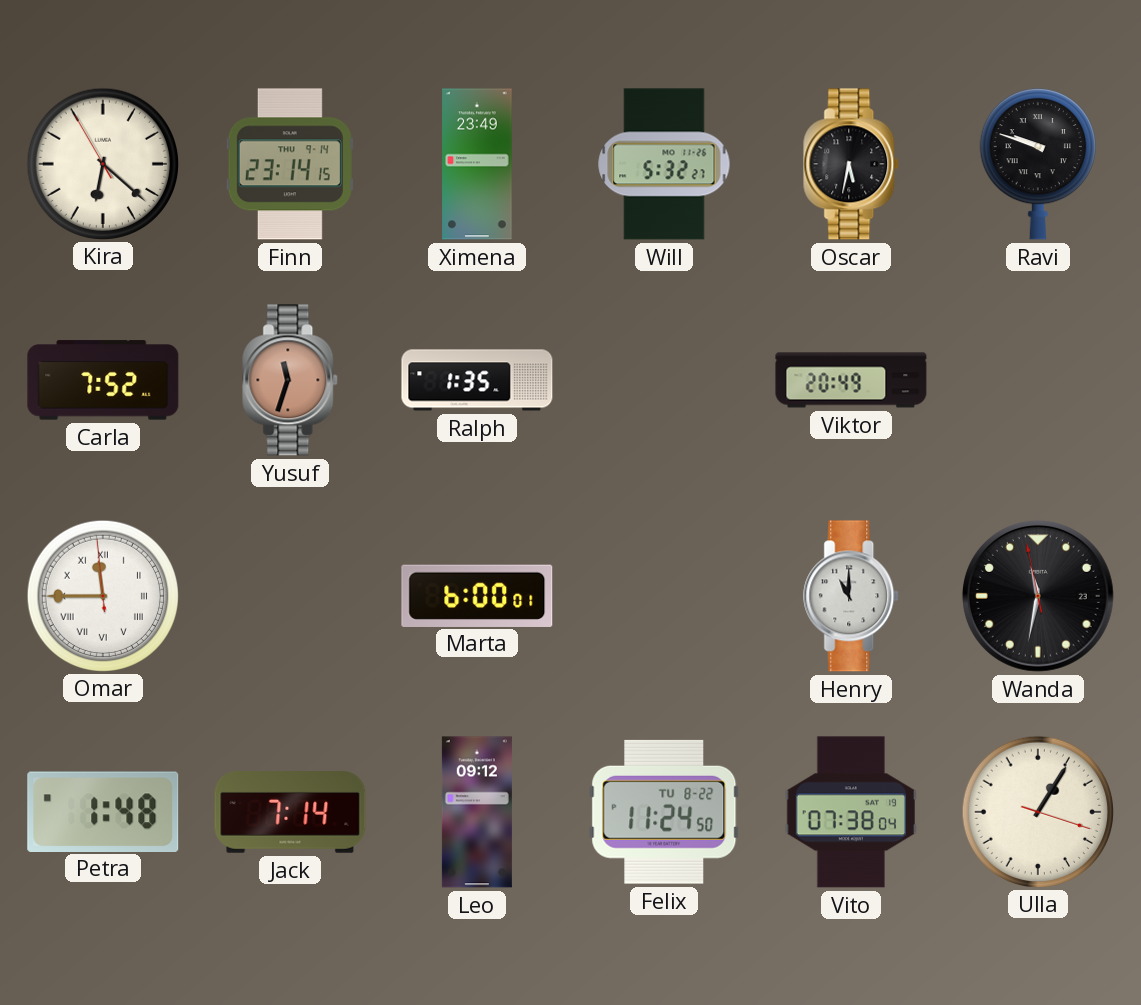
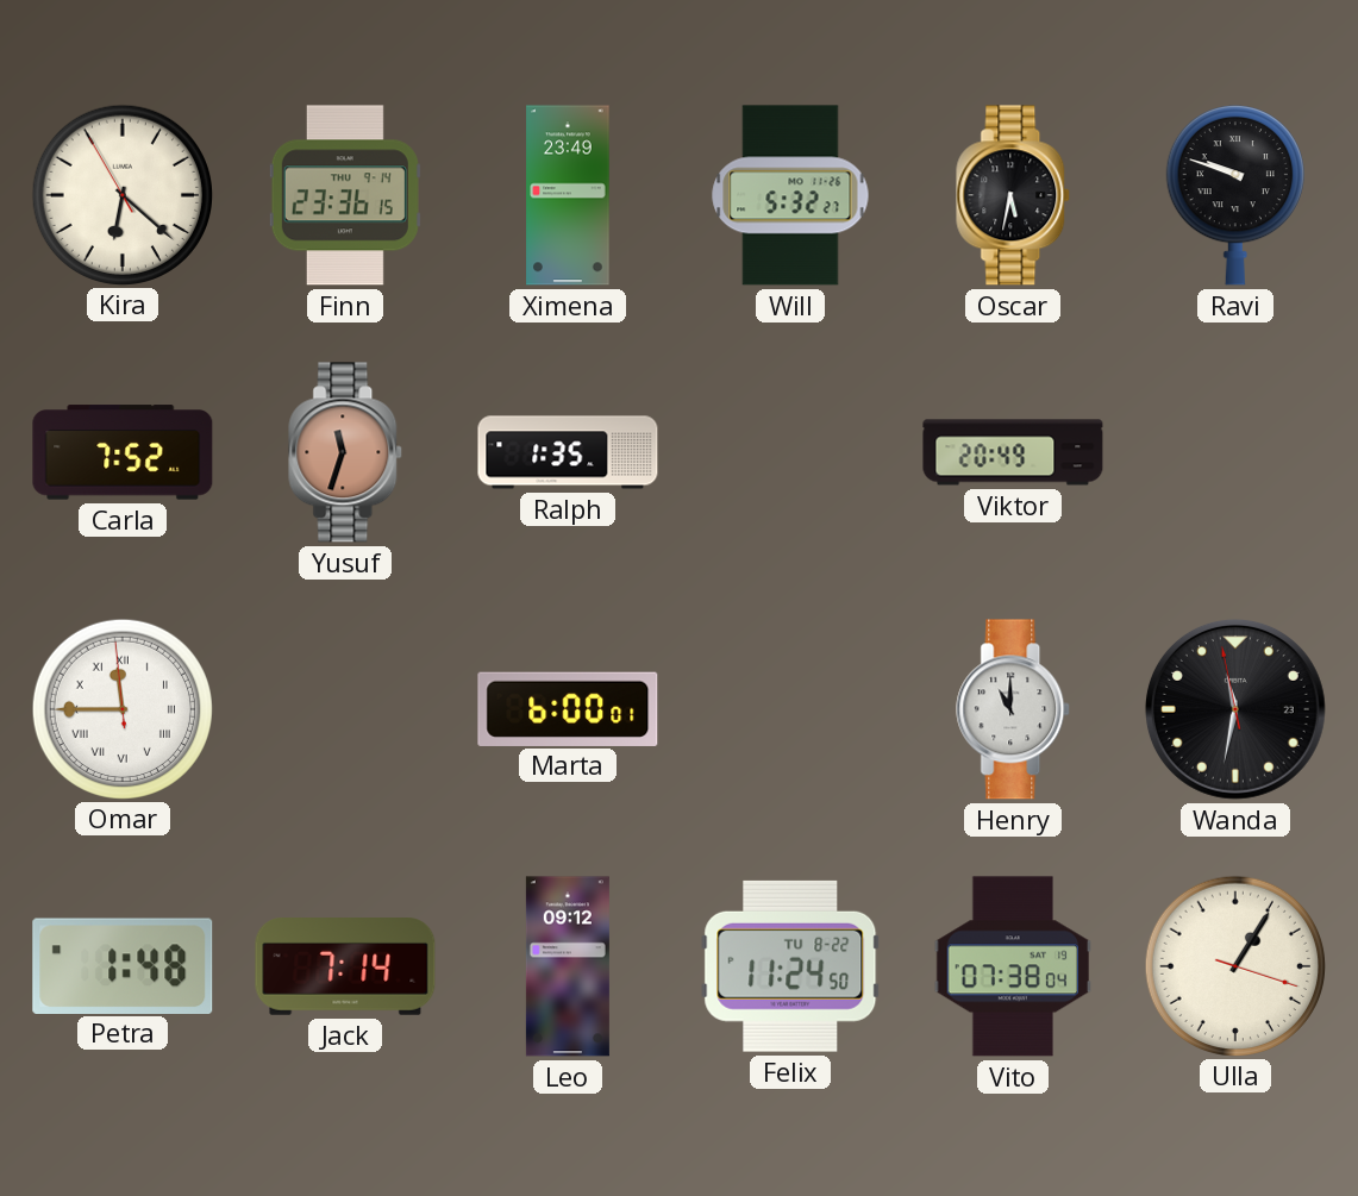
Finn: 23:14 -> 23:36
